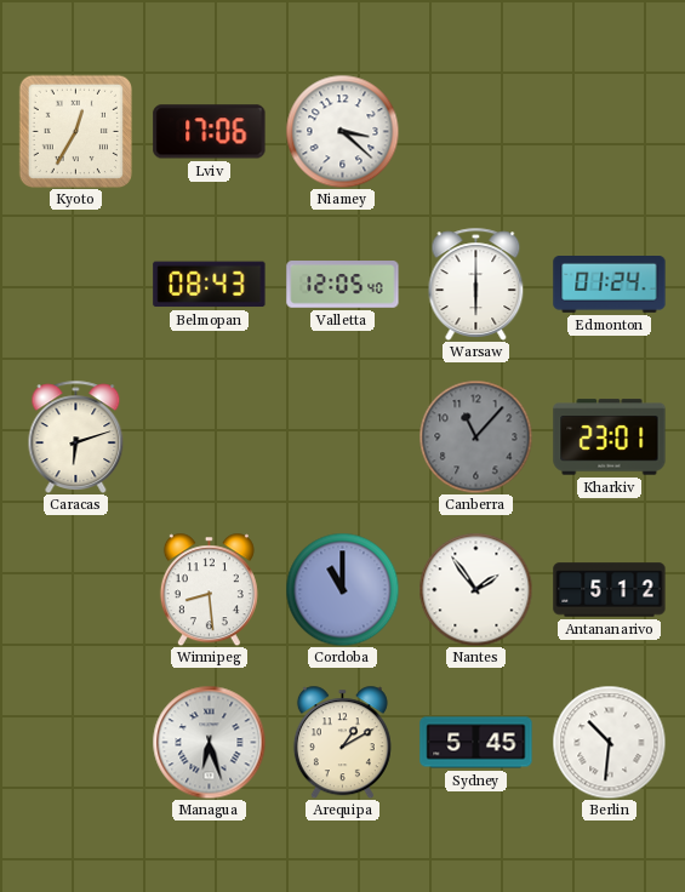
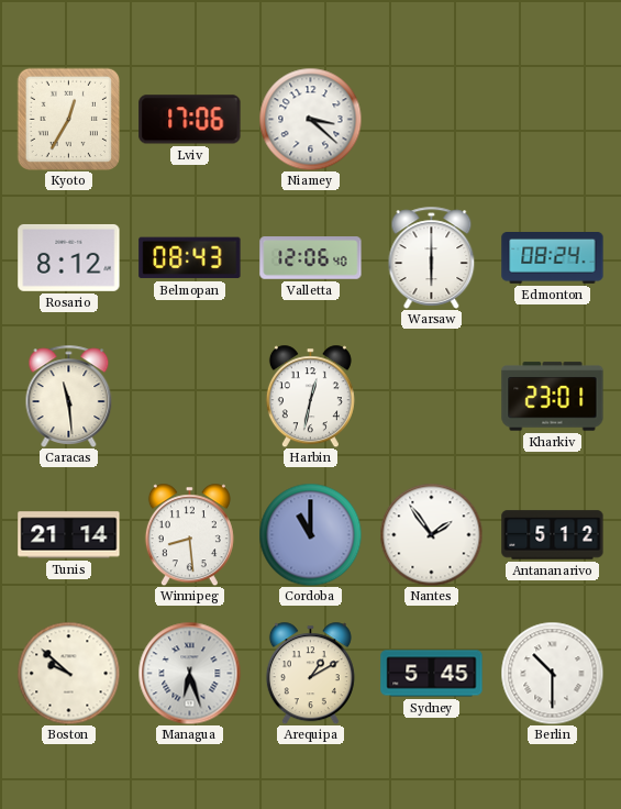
Rosario: none -> 8:12
Valletta: 12:05 -> 12:06
Edmonton: 01:24 -> 08:24
Caracas: 6:12 -> 11:29
Harbin: none -> 12:32
Canberra: 11:07 -> none
Tunis: none -> 21:14
Boston: none -> 9:52
Berlin: 10:31 -> 10:30
